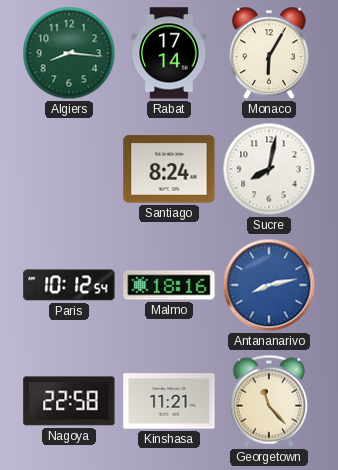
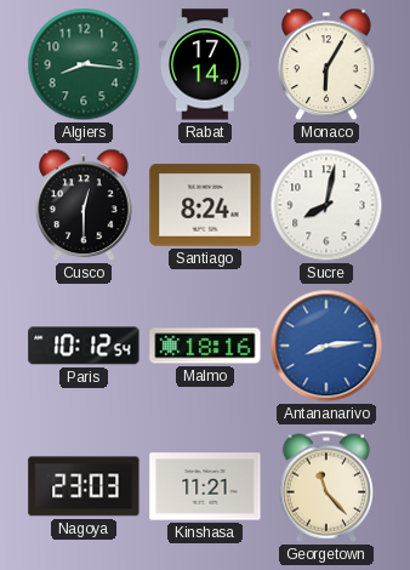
Cusco: none -> 12:30
Antananarivo: 8:13 -> 8:14
Nagoya: 22:58 -> 23:03
